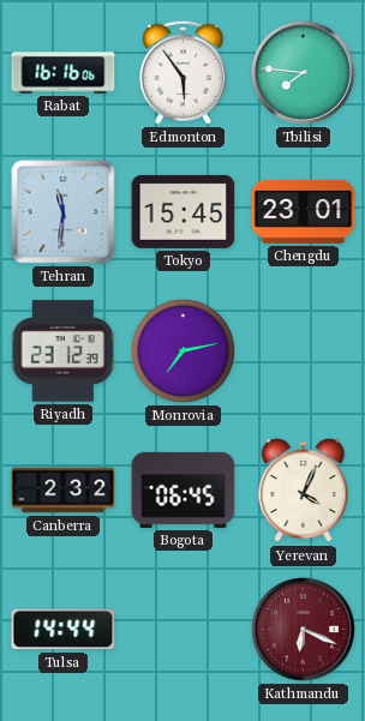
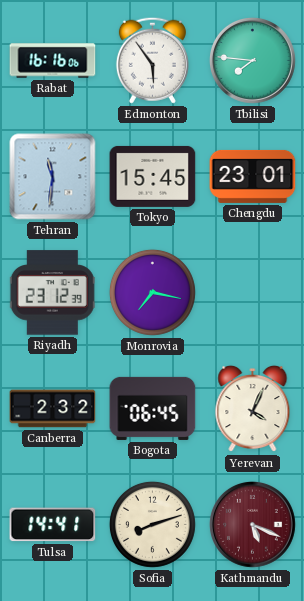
Monrovia: 7:13 -> 7:17
Tulsa: 14:44 -> 14:41
Sofia: none -> 8:12
Kathmandu: 6:19 -> 5:19
